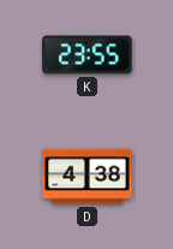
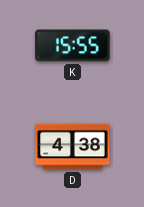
K: 23:55 -> 15:55
